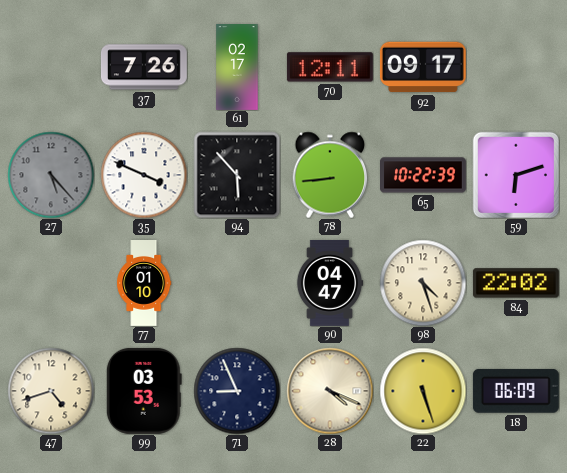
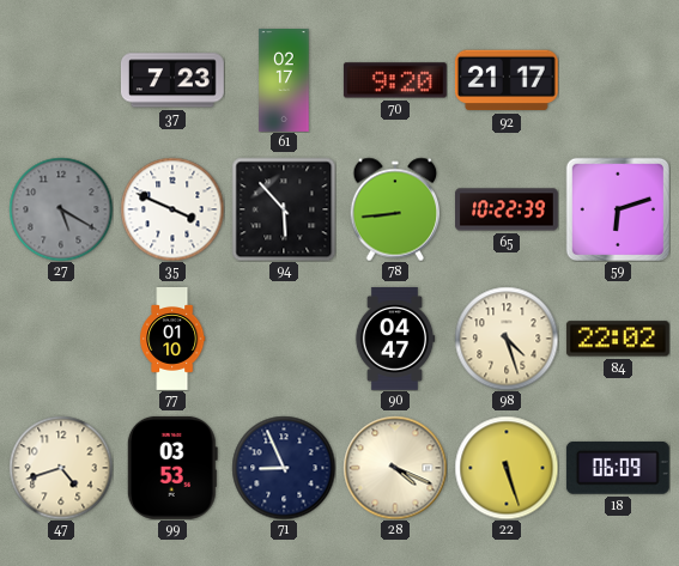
37: 7:26 -> 7:23
70: 12:11 -> 9:20
92: 09:17 -> 21:17
27: 5:23 -> 5:20
